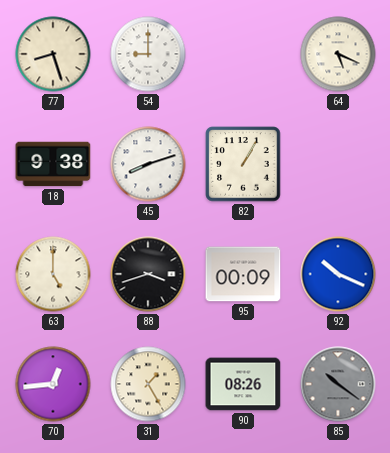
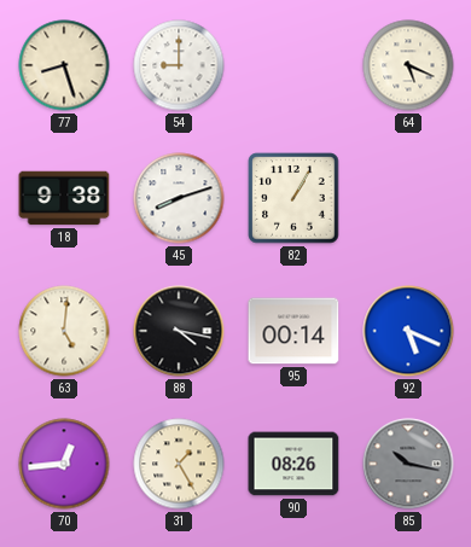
63: 5:00 -> 5:01
88: 3:42 -> 4:17
95: 00:09 -> 00:14
92: 10:19 -> 5:19
85: 10:21 -> 10:17
